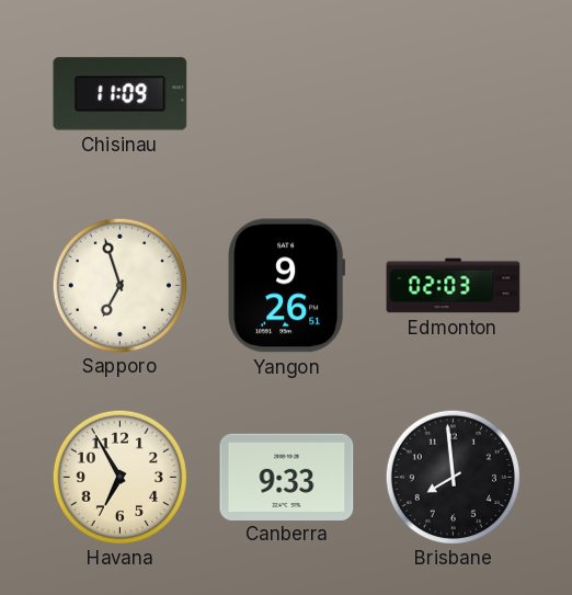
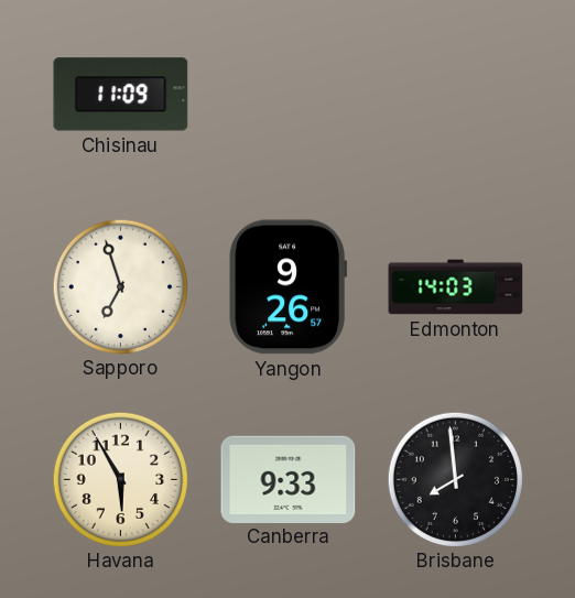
Yangon: 9:26:51 -> 9:26:57
Edmonton: 02:03 -> 14:03
Havana: 6:55 -> 5:55
